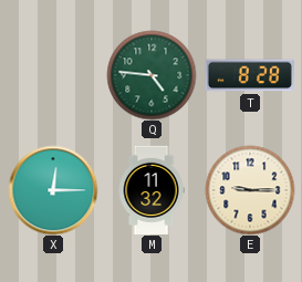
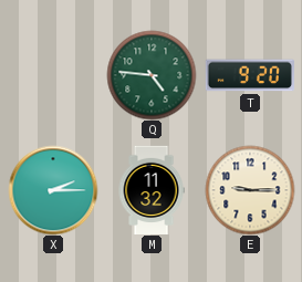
T: 8:28 -> 9:20
X: 12:15 -> 2:15
